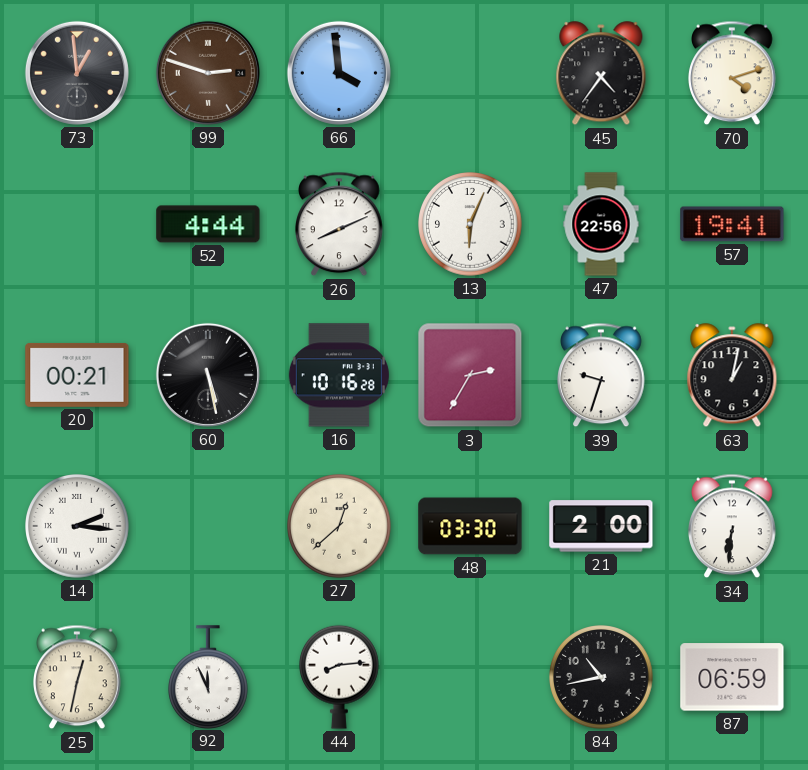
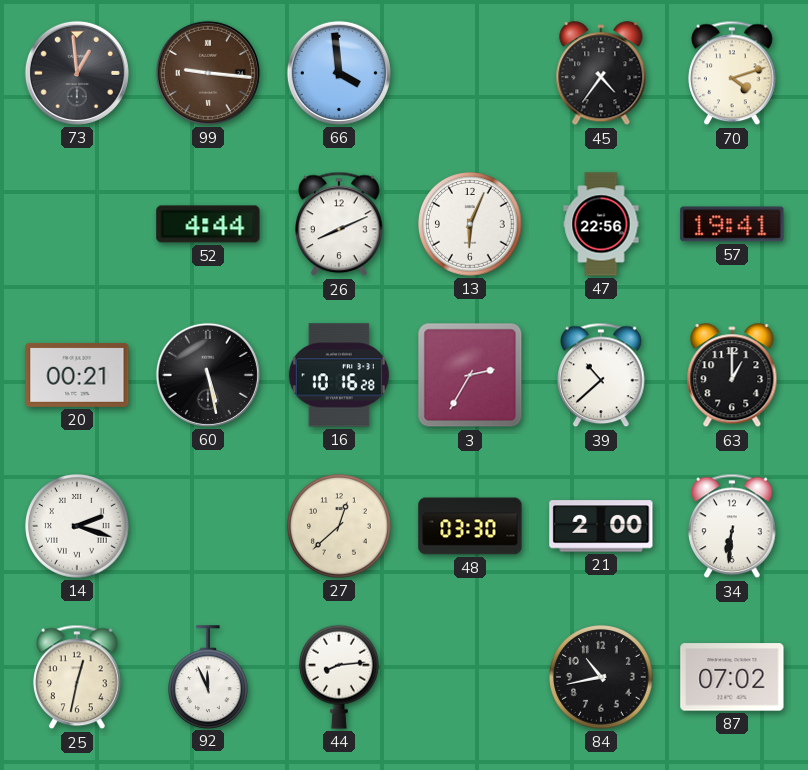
99: 2:48 -> 9:16
39: 9:33 -> 10:38
63: 1:02 -> 1:00
14: 2:16 -> 2:18
87: 06:59 -> 07:02
